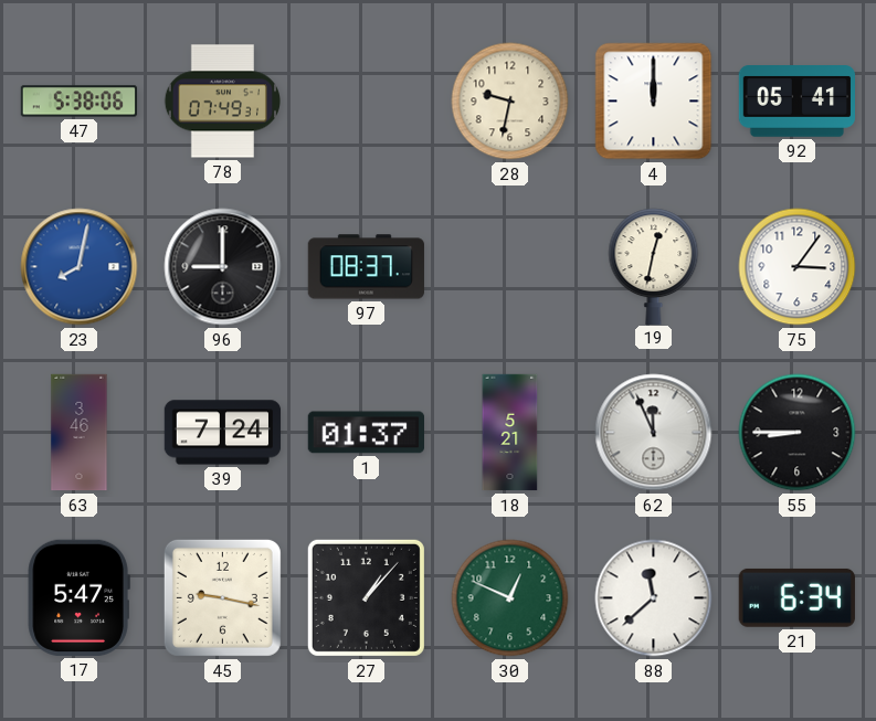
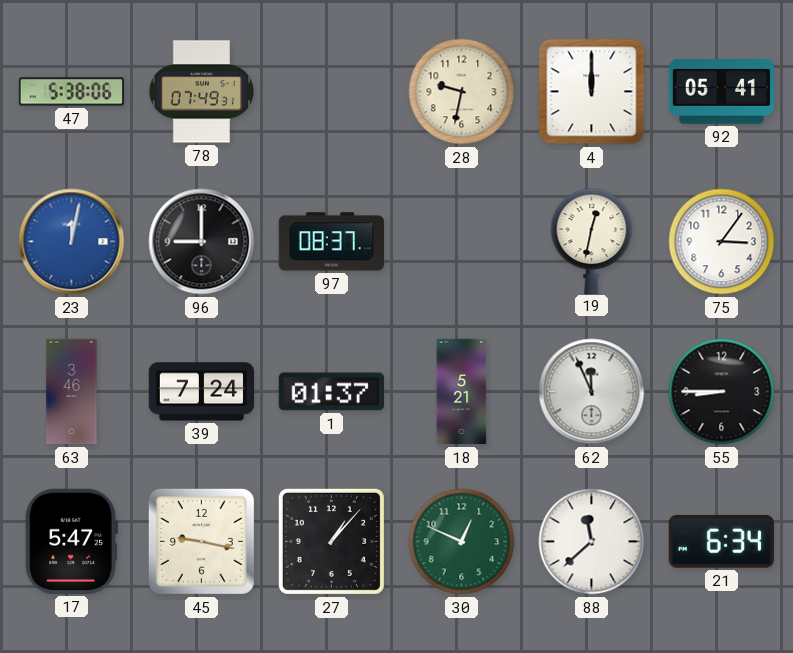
23: 8:02 -> 12:02
